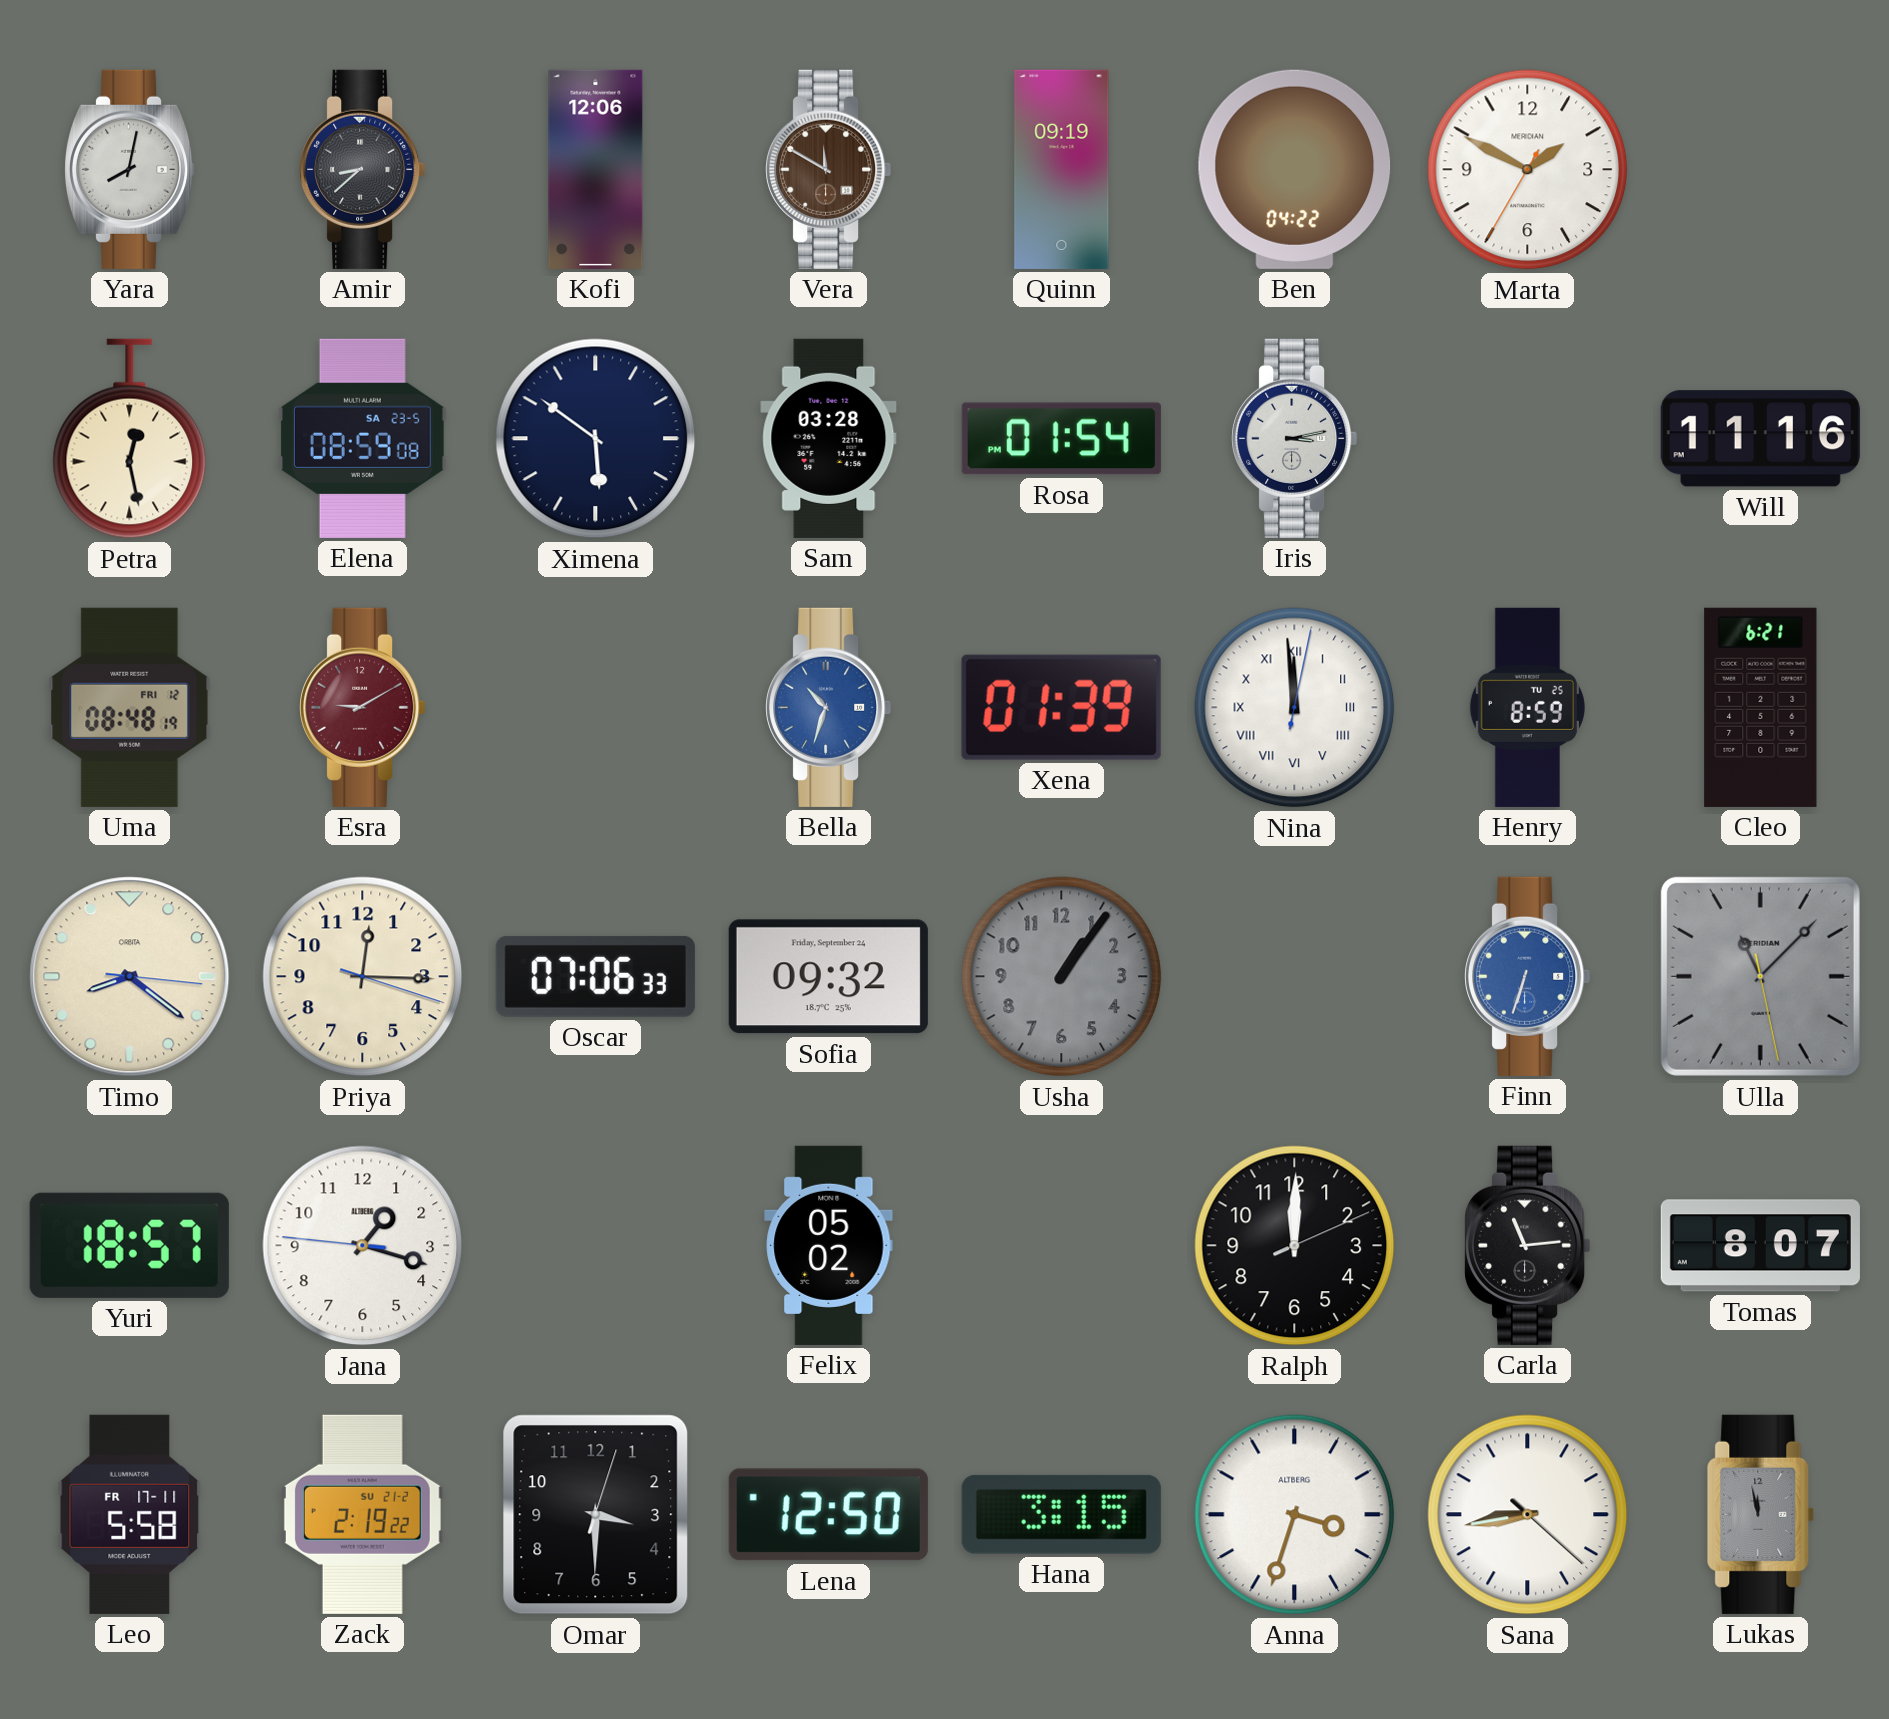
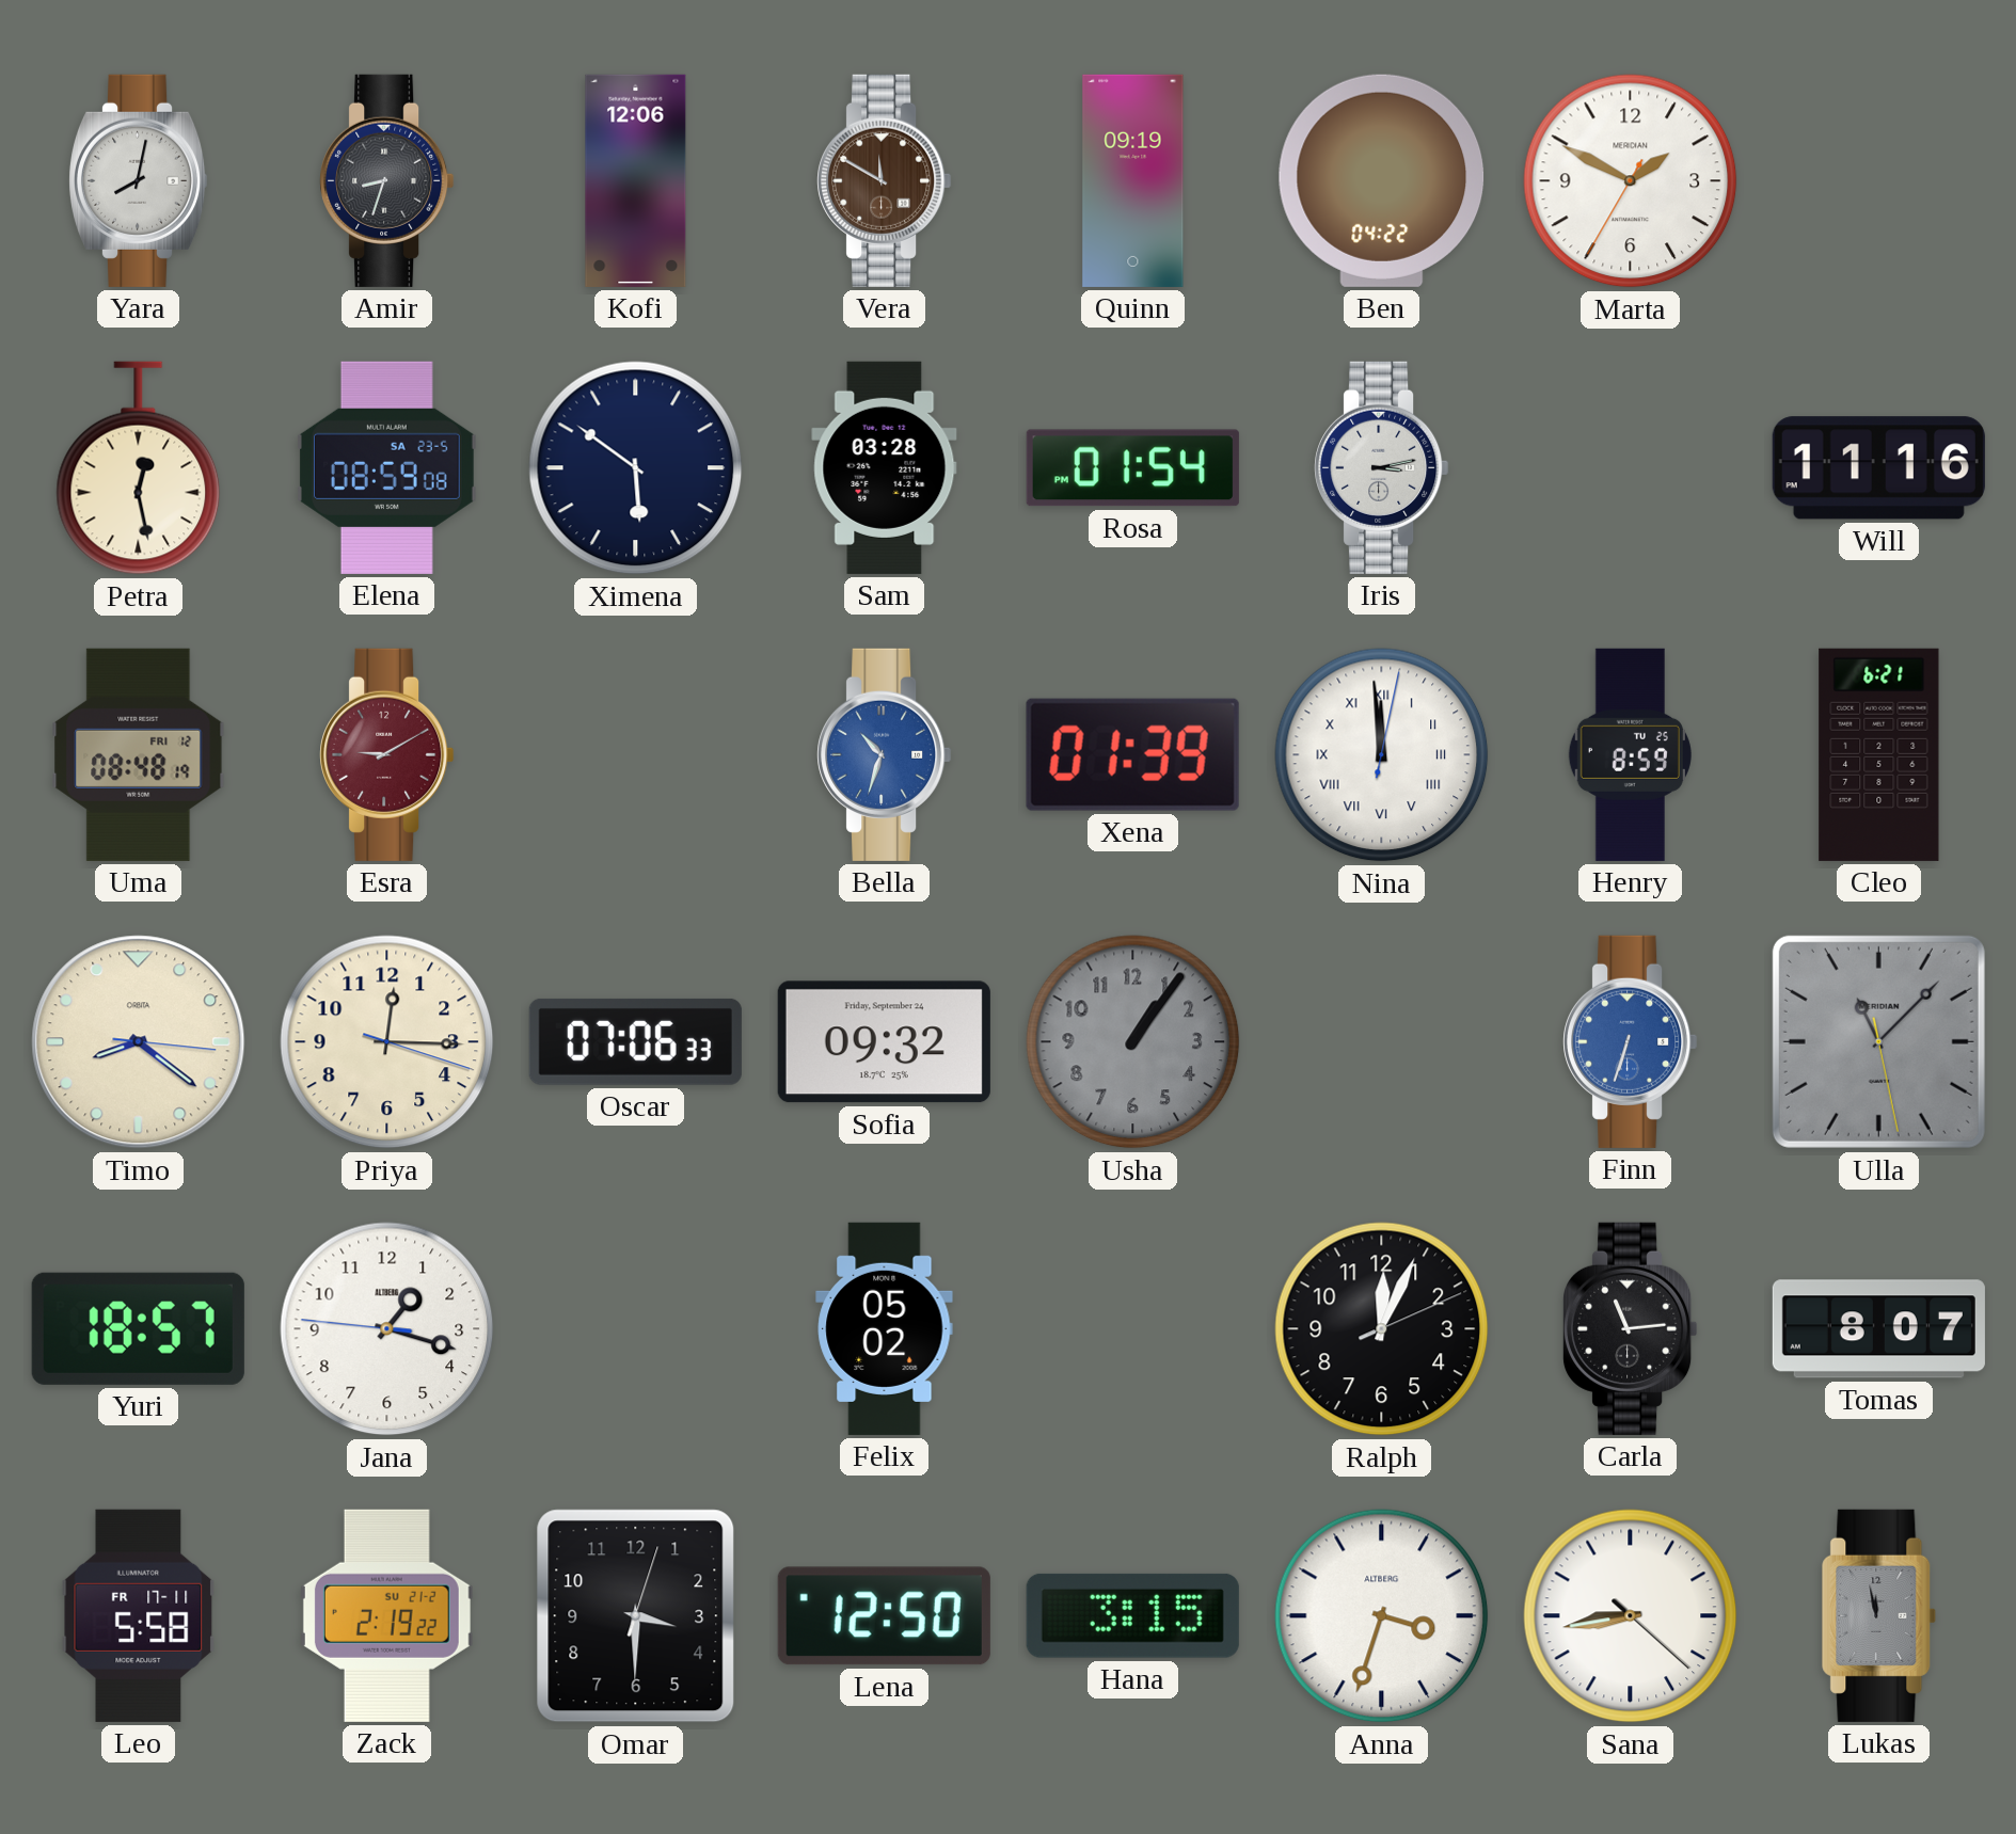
Amir: 8:38 -> 8:33
Ralph: 12:00 -> 12:04
